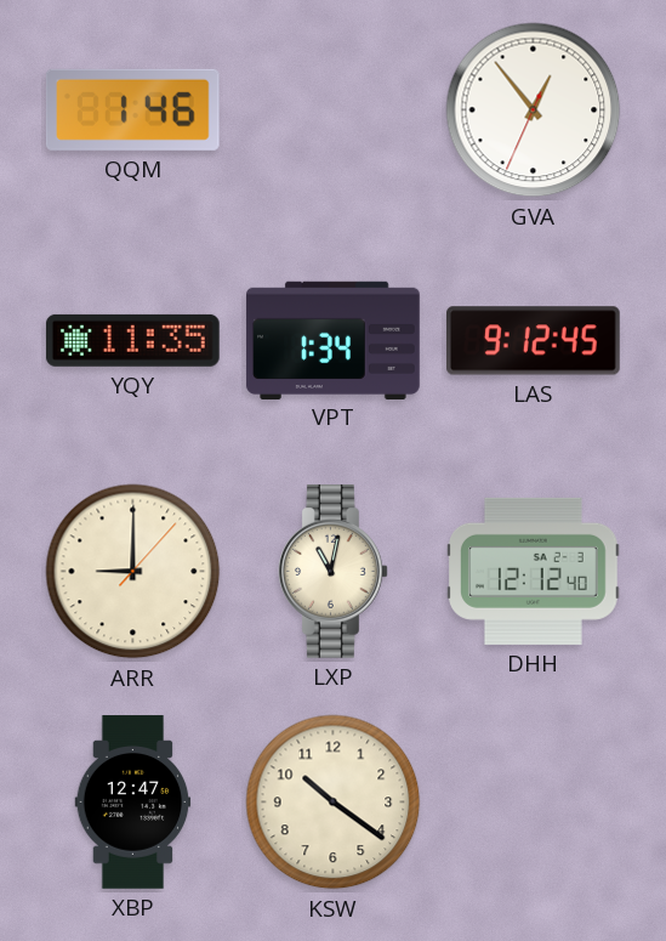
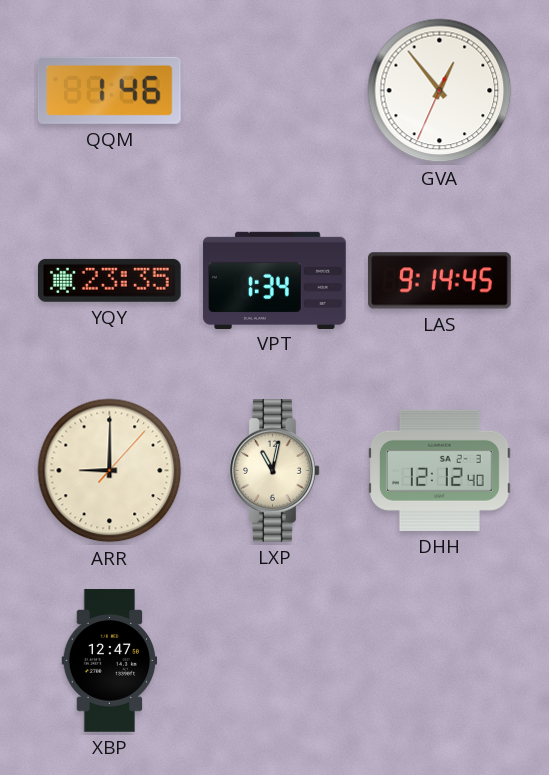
YQY: 11:35 -> 23:35
LAS: 9:12 -> 9:14
KSW: 10:21 -> none
